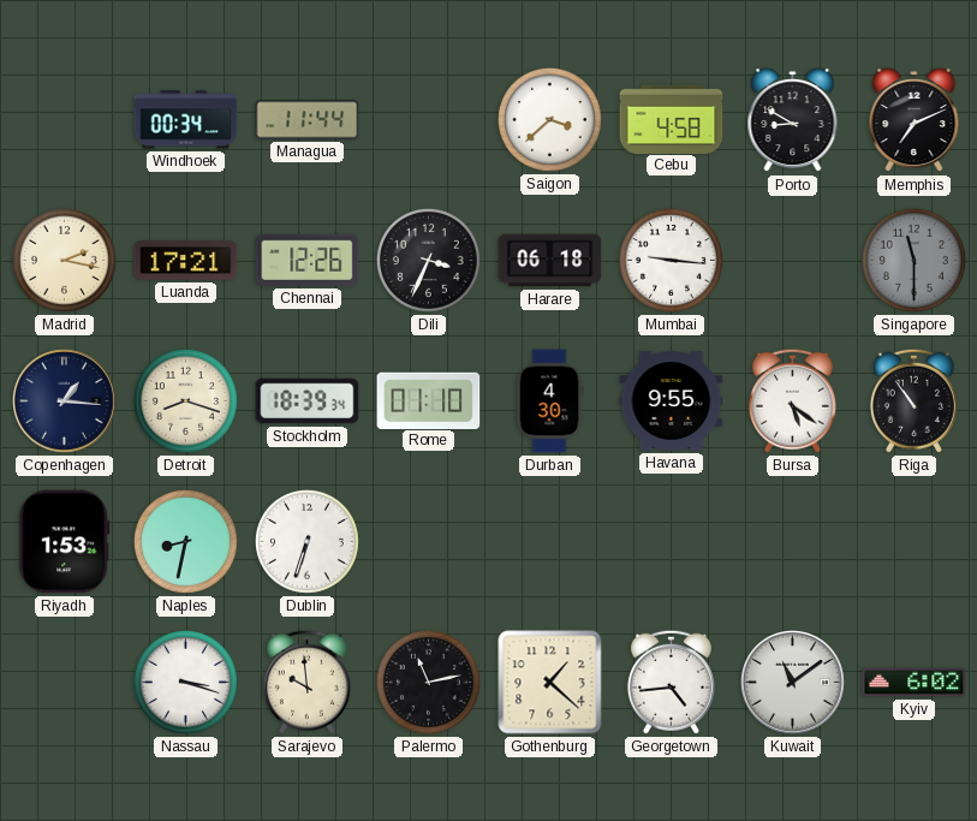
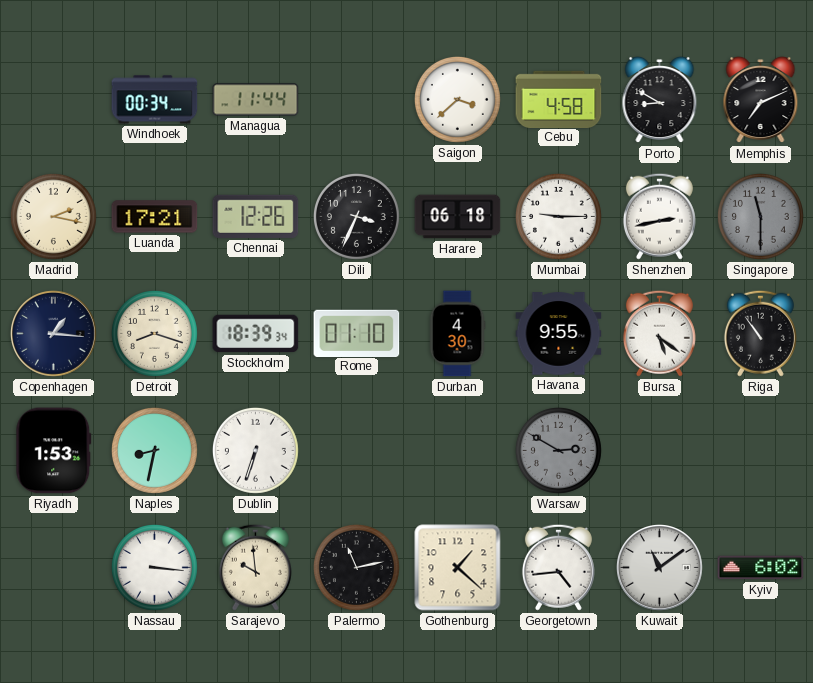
Mumbai: 9:16 -> 9:15
Shenzhen: none -> 2:43
Warsaw: none -> 2:50
Nassau: 3:18 -> 3:16
